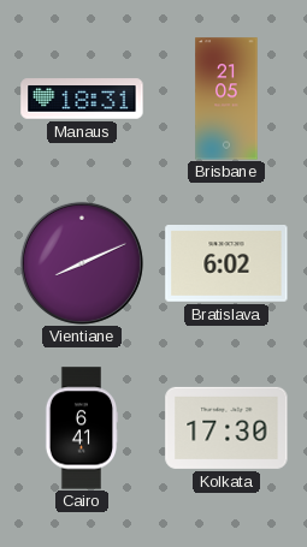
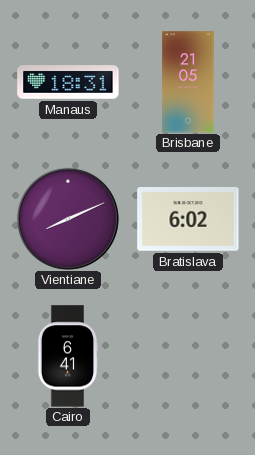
Kolkata: 17:30 -> none
